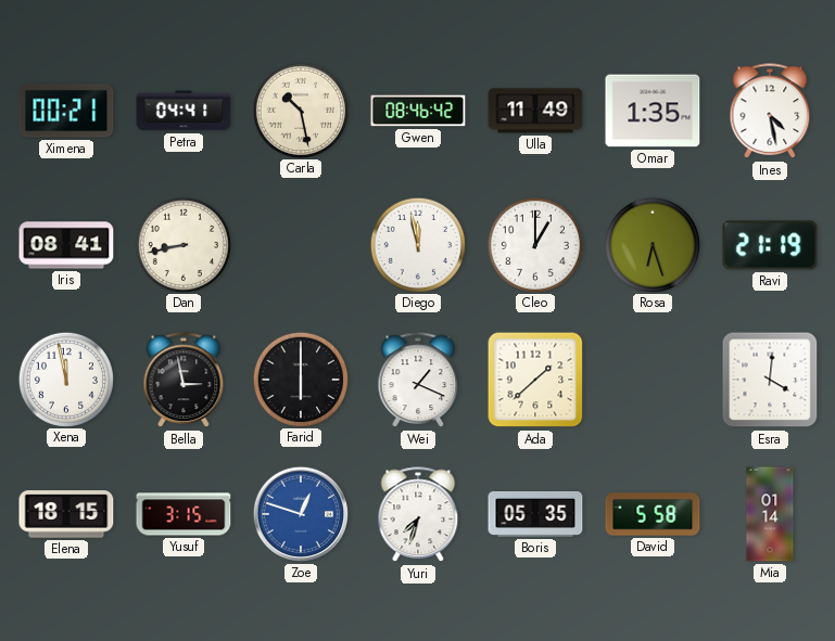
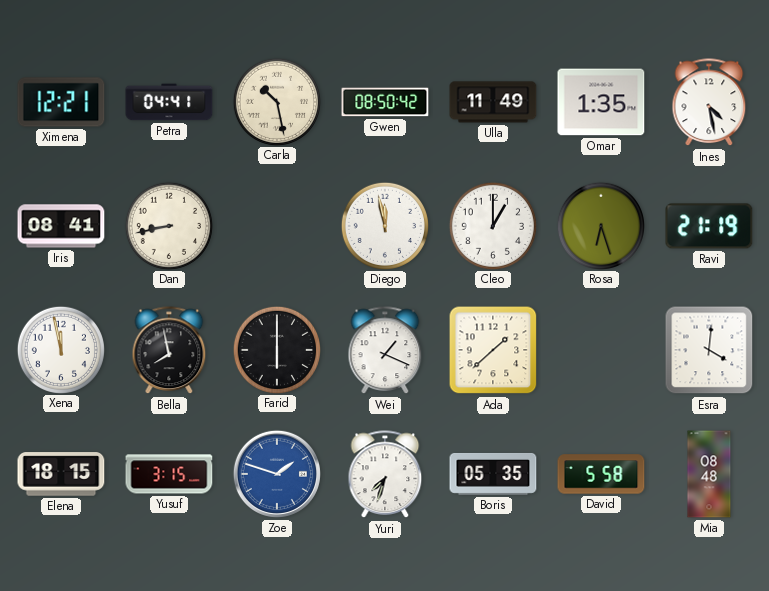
Ximena: 00:21 -> 12:21
Gwen: 08:46 -> 08:50
Bella: 2:58 -> 7:58
Zoe: 12:48 -> 1:48
Mia: 01:14 -> 08:48
